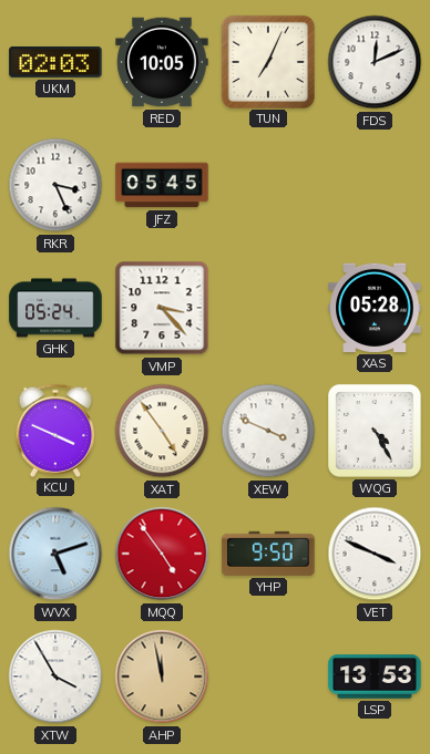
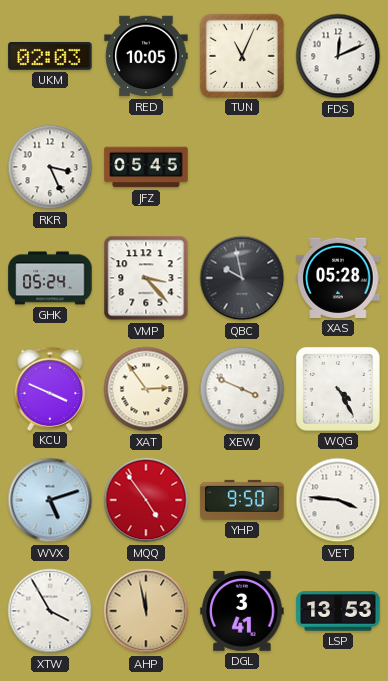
TUN: 7:04 -> 11:04
QBC: none -> 9:58
XAT: 4:54 -> 2:54
VET: 3:49 -> 3:46
DGL: none -> 3:41
